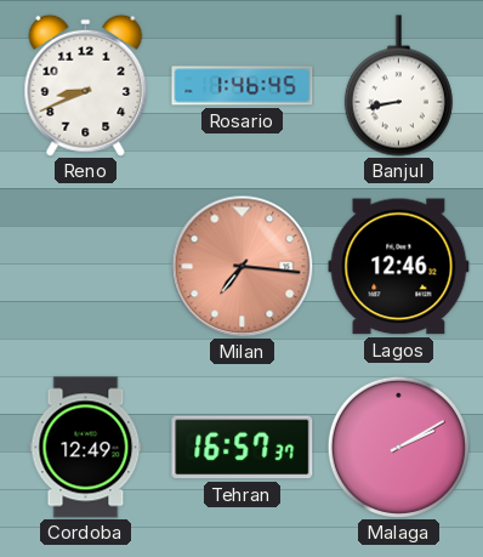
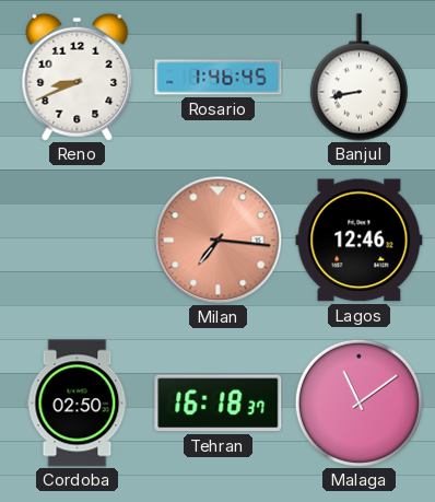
Cordoba: 12:49 -> 02:50
Tehran: 16:57 -> 16:18
Malaga: 2:10 -> 11:09
